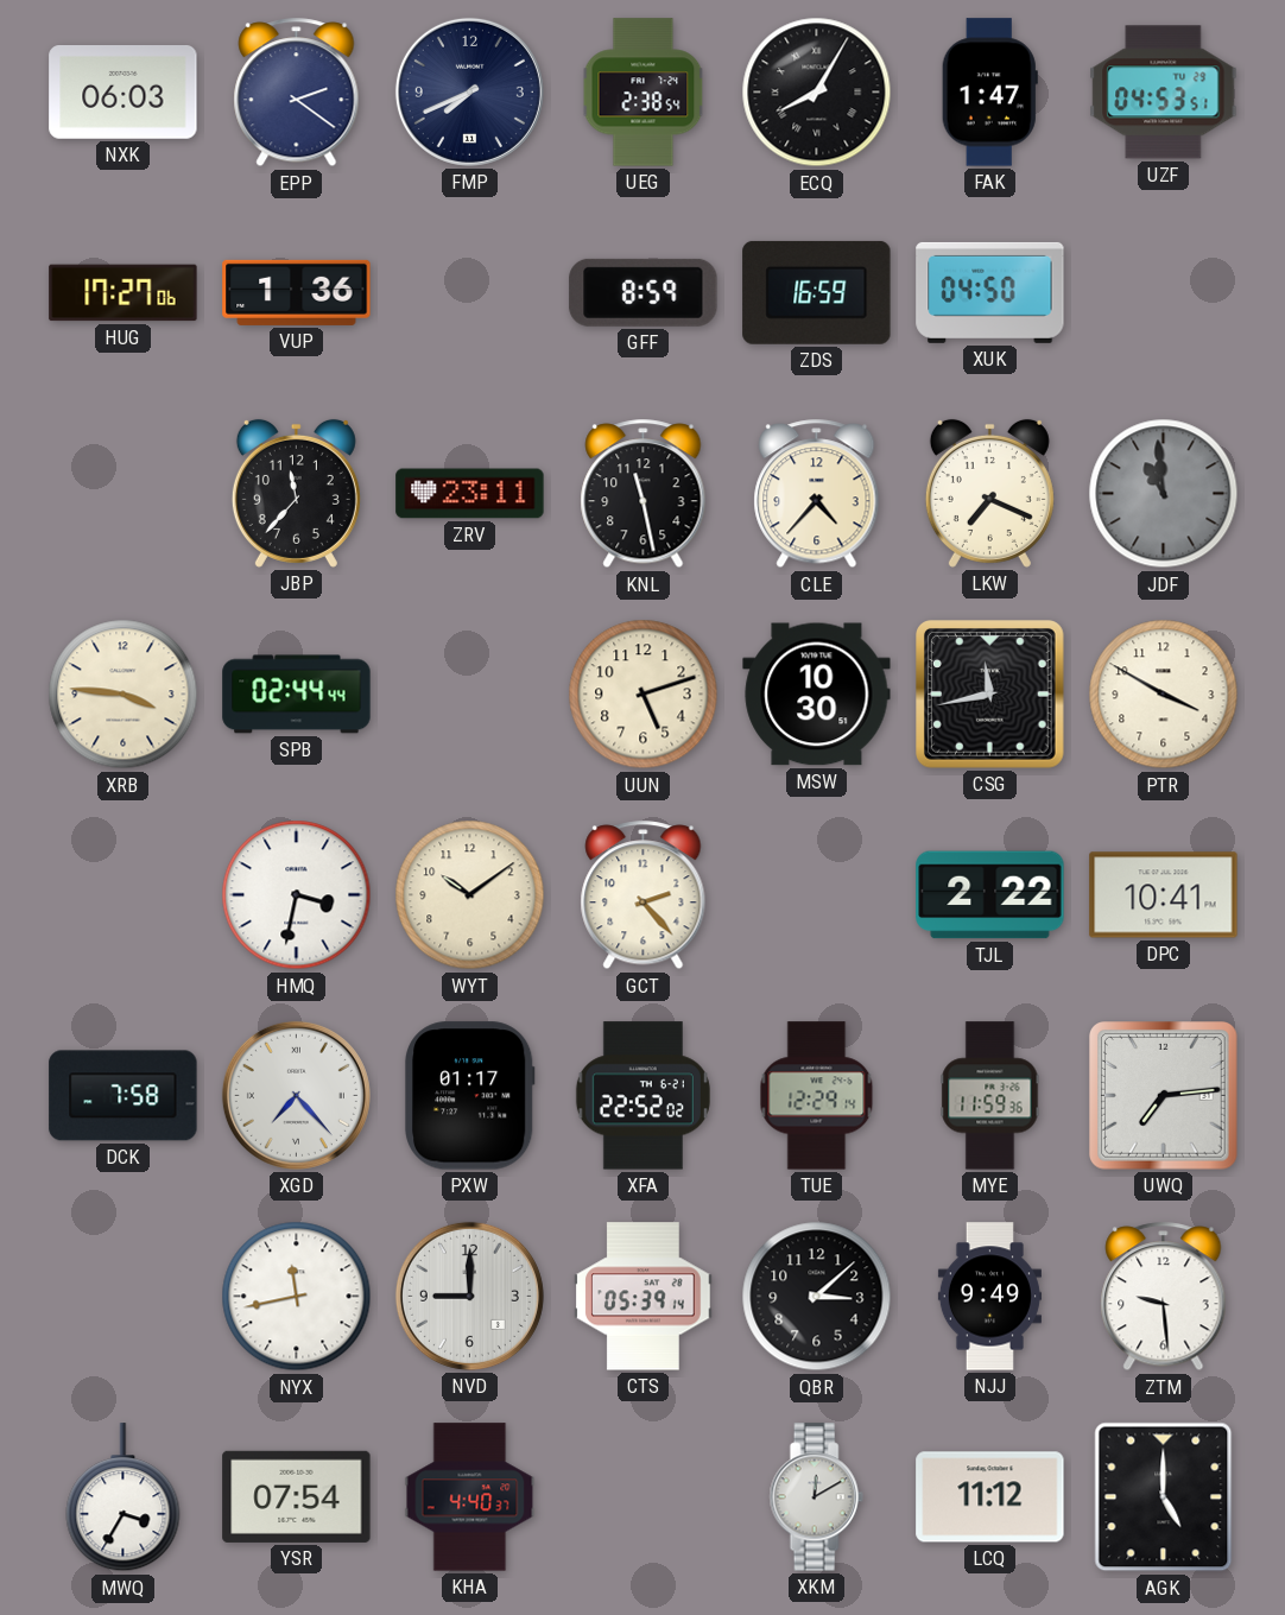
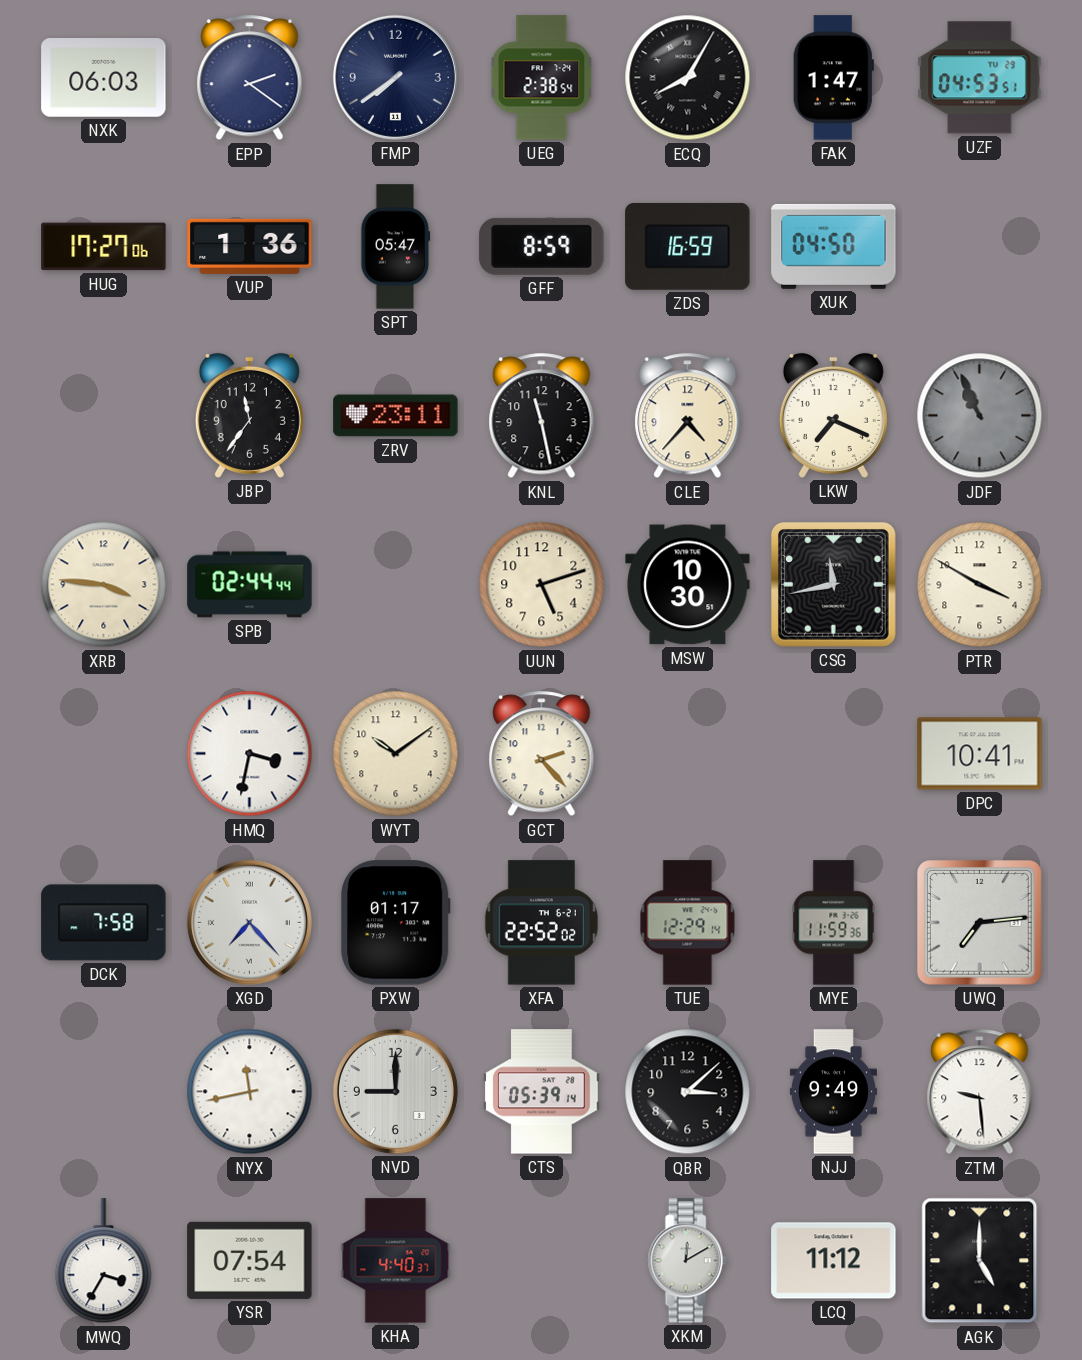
FMP: 7:41 -> 7:39
SPT: none -> 05:47
JBP: 11:37 -> 11:36
JDF: 10:59 -> 10:56
TJL: 2:22 -> none
